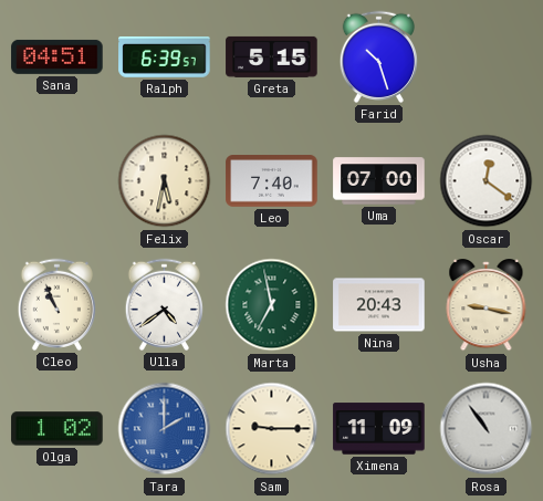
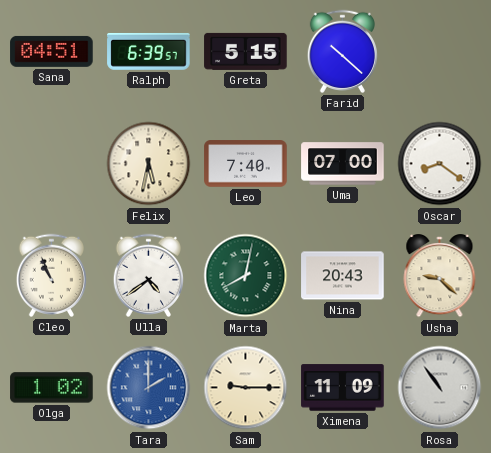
Farid: 10:27 -> 10:22
Oscar: 12:21 -> 8:21
Marta: 6:58 -> 8:02
Usha: 9:17 -> 9:22
